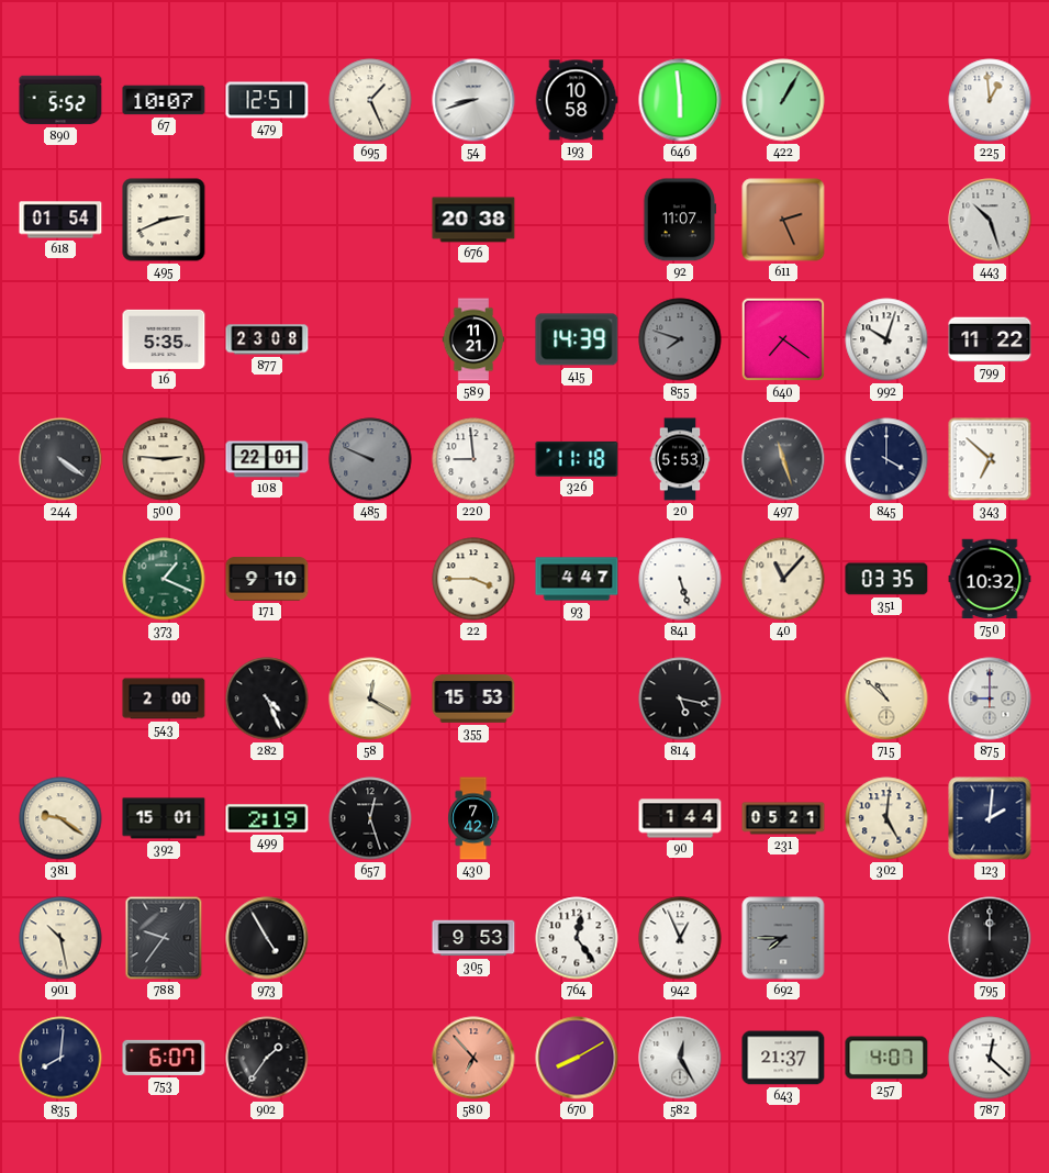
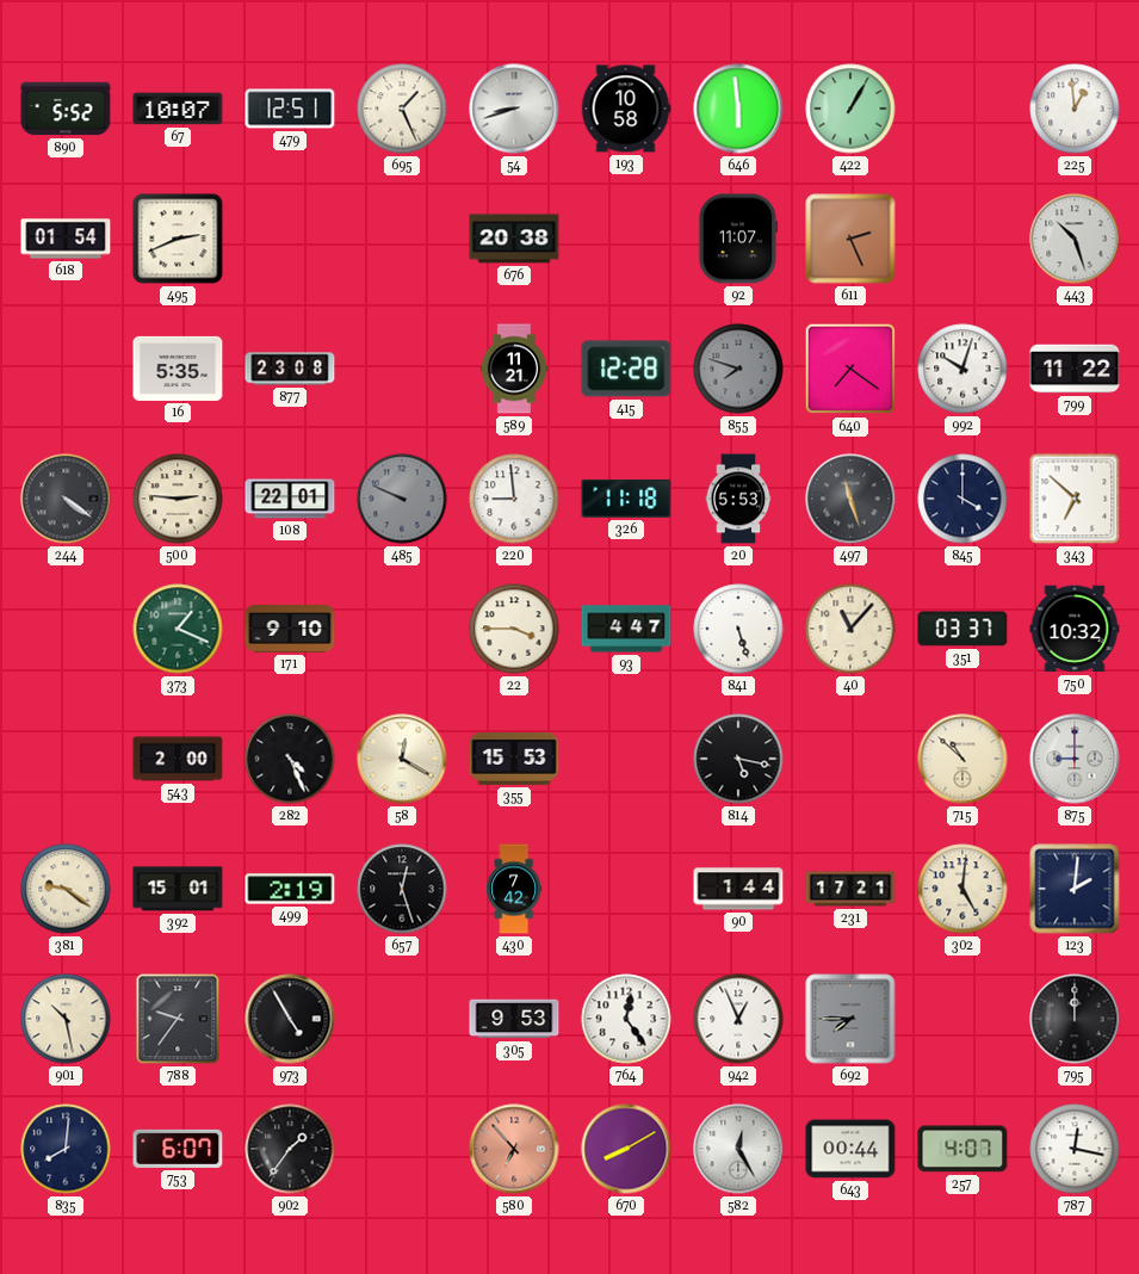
415: 14:39 -> 12:28
351: 03:35 -> 03:37
231: 05:21 -> 17:21
643: 21:37 -> 00:44
787: 12:22 -> 12:17
